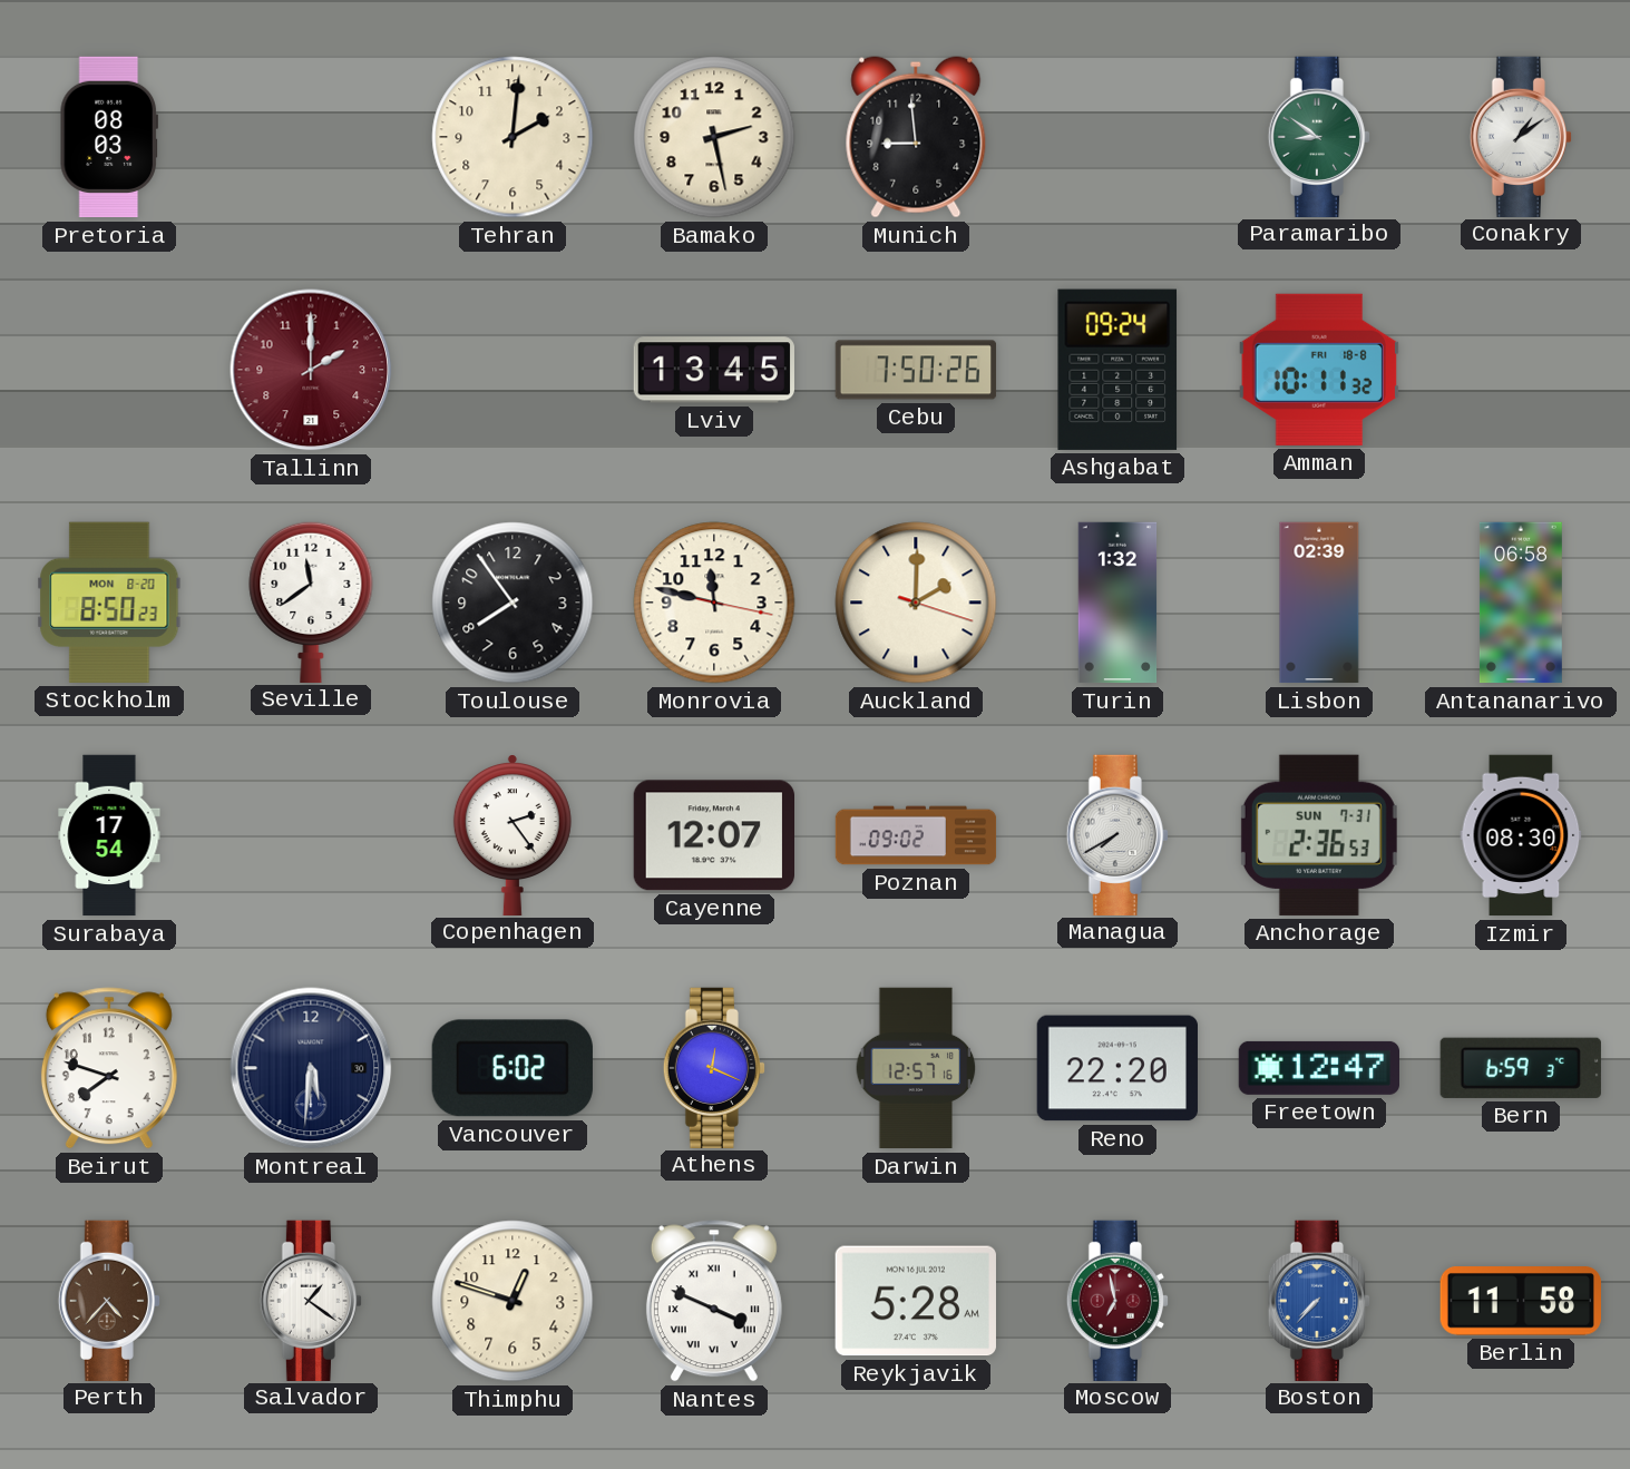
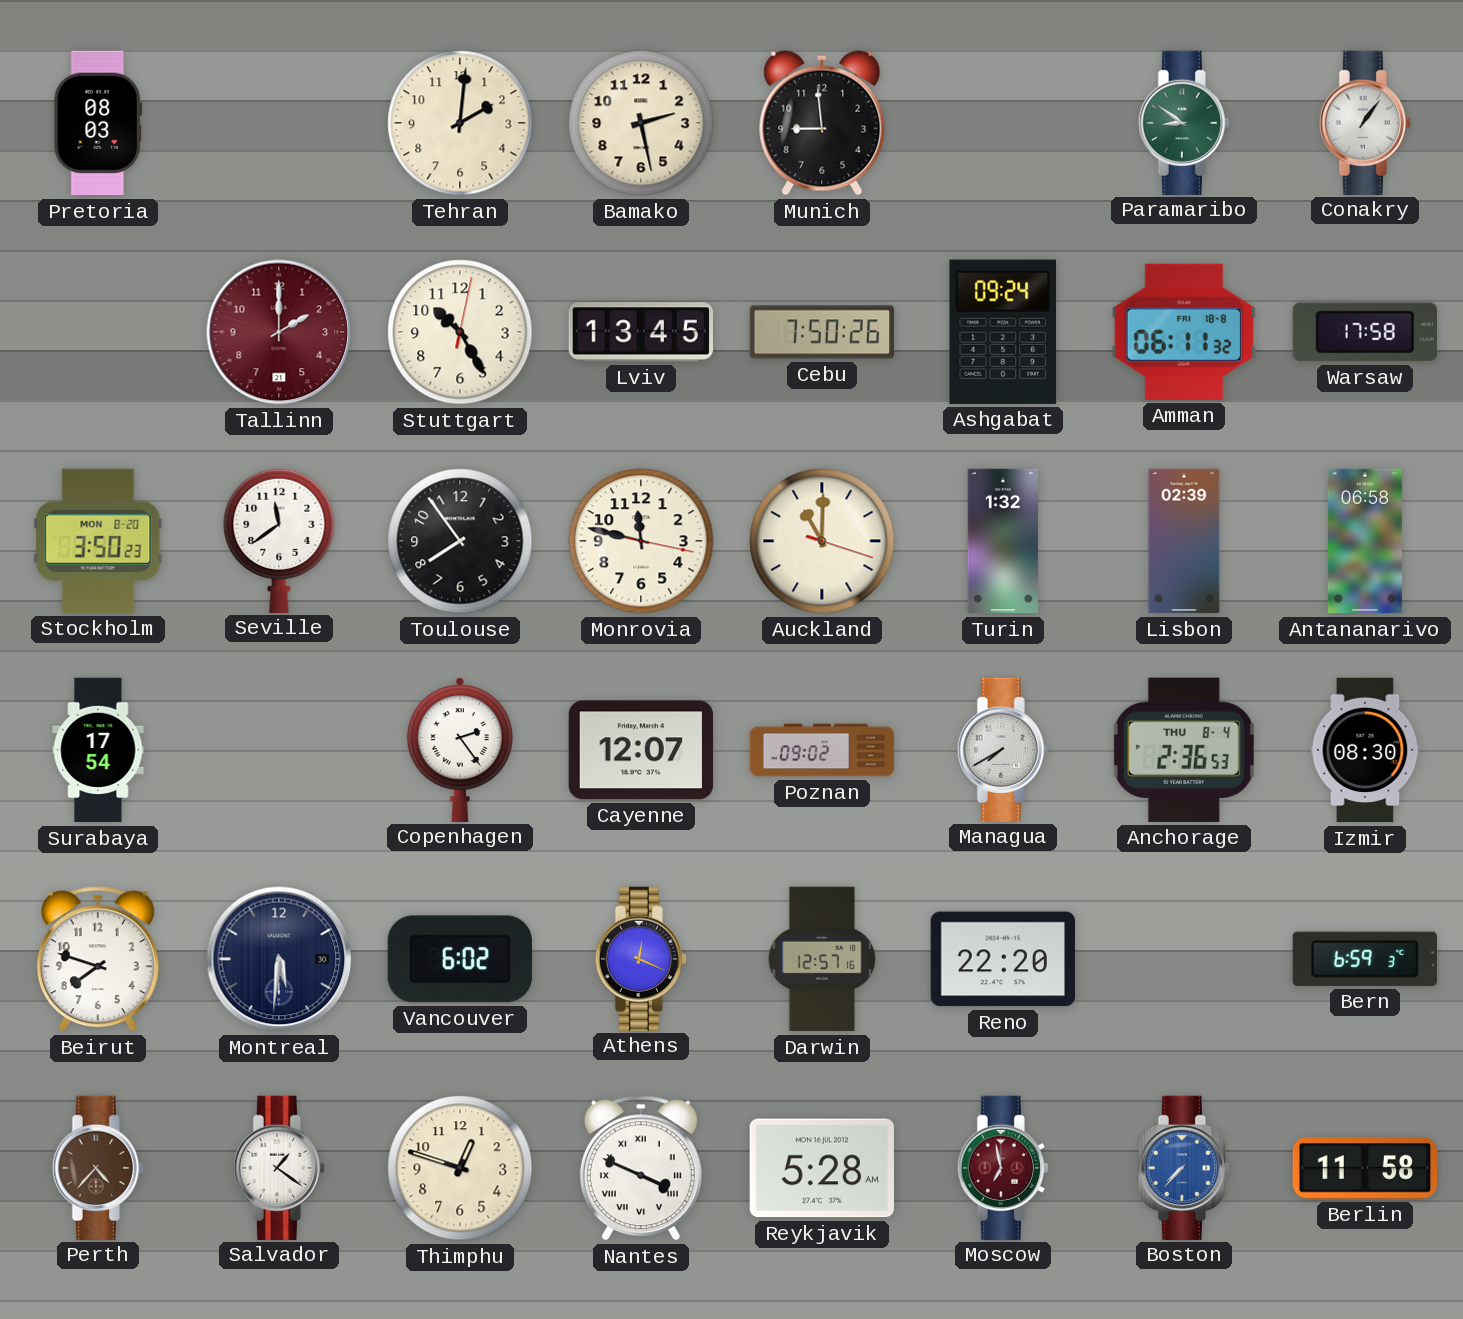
Conakry: 1:09 -> 1:06
Stuttgart: none -> 10:25
Amman: 10:11 -> 06:11
Warsaw: none -> 17:58
Stockholm: 8:50 -> 3:50
Auckland: 2:00 -> 11:00
Anchorage date: SUN 7-31 -> THU 8-4
Freetown: 12:47 -> none
